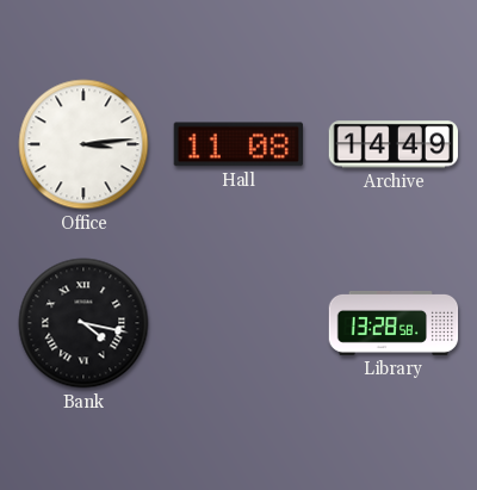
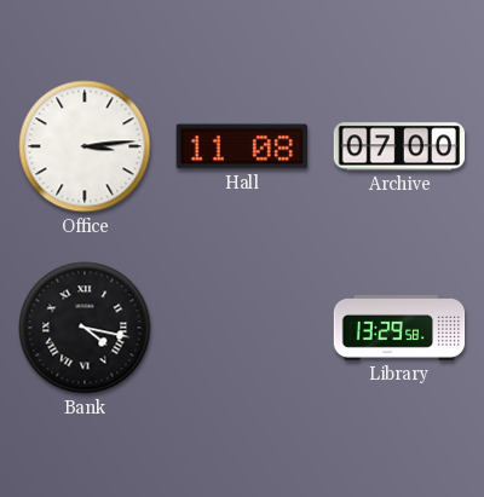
Archive: 14:49 -> 07:00
Library: 13:28 -> 13:29
